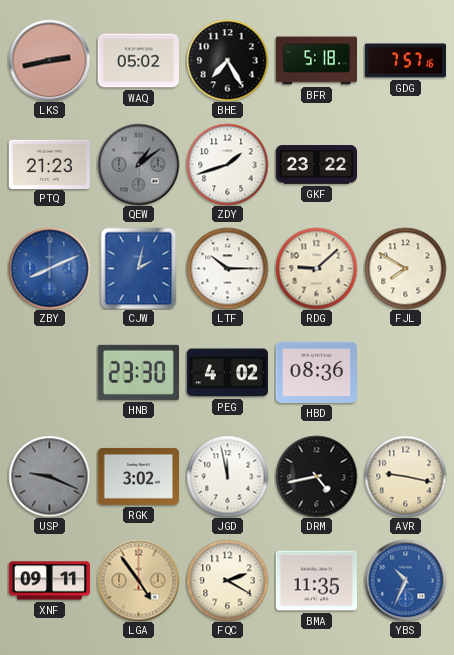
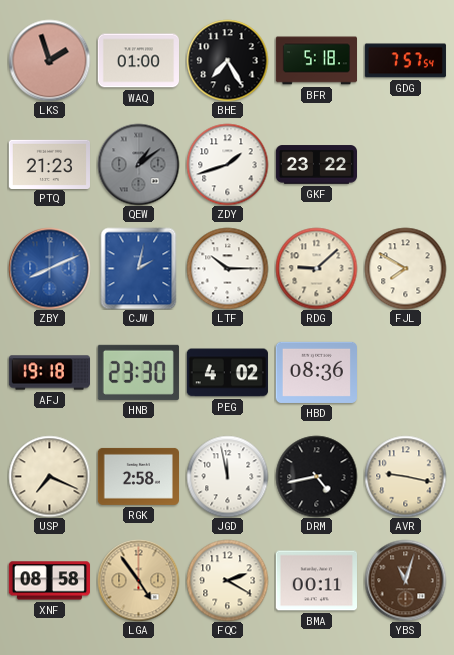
LKS: 2:43 -> 1:57
WAQ: 05:02 -> 01:00
GDG: 7:57:16 -> 7:57:54
AFJ: none -> 19:18
USP: 9:19 -> 7:19
USP dial: grey -> cream
RGK: 3:02 -> 2:58
XNF: 09:11 -> 08:58
BMA: 11:35 -> 00:11
YBS: 10:34 -> 11:03
YBS dial: blue -> brown
